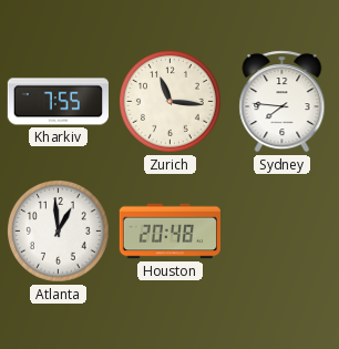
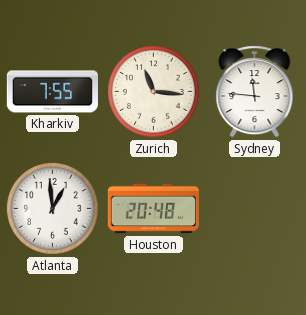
Sydney: 7:46 -> 11:46
